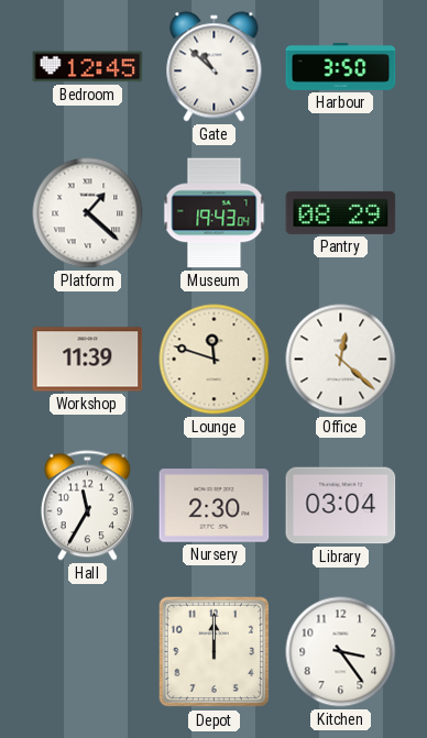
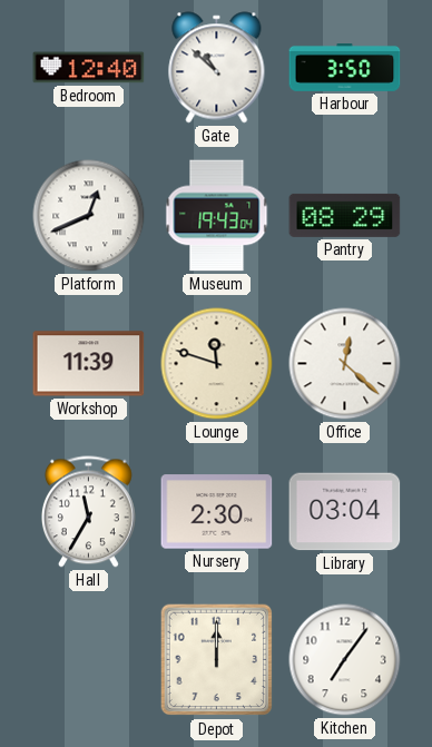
Bedroom: 12:45 -> 12:40
Platform: 1:22 -> 12:41
Kitchen: 3:24 -> 7:06
